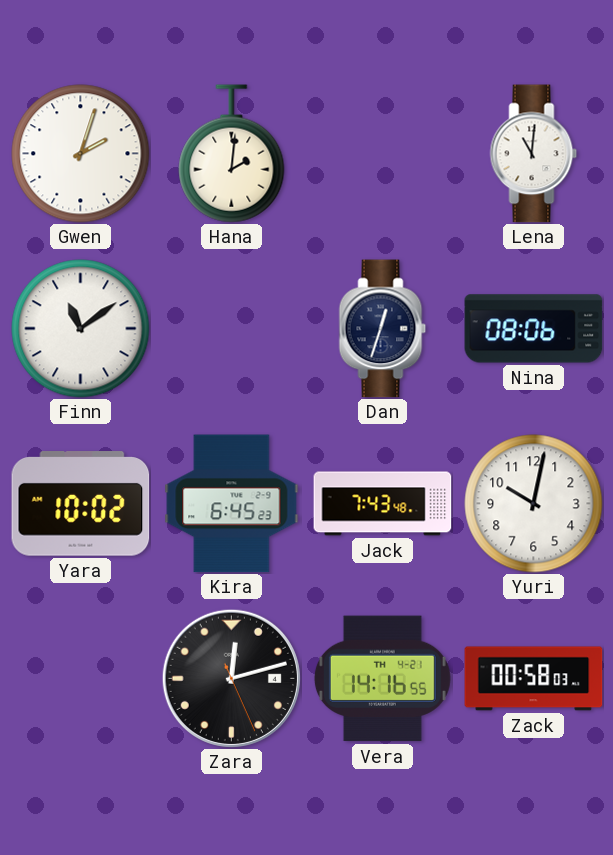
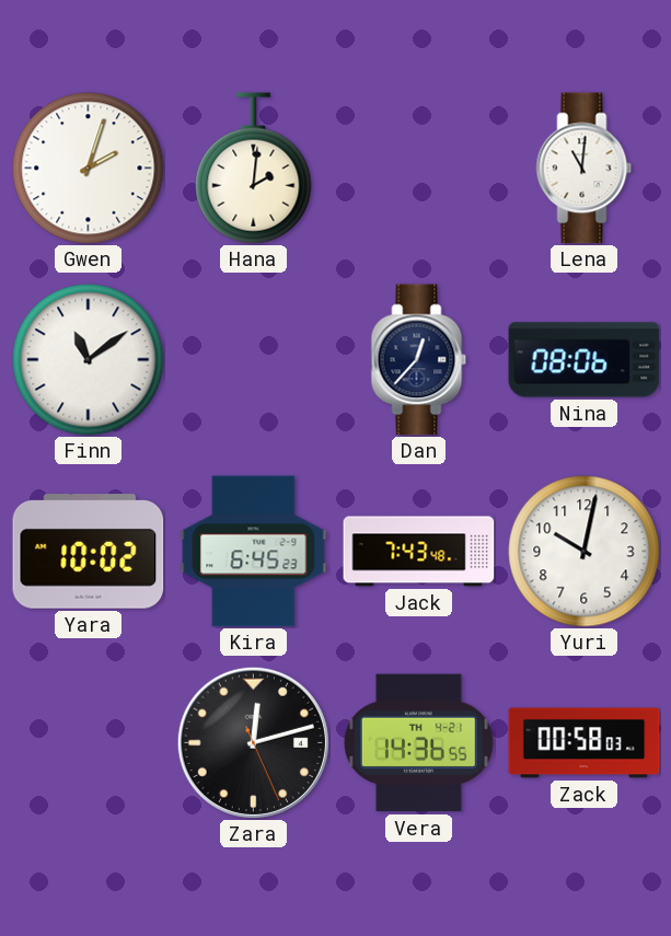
Dan: 12:33 -> 12:37
Vera: 14:16 -> 14:36
